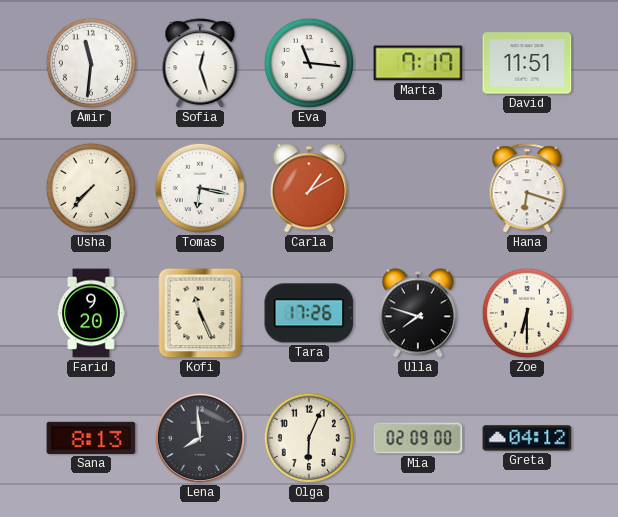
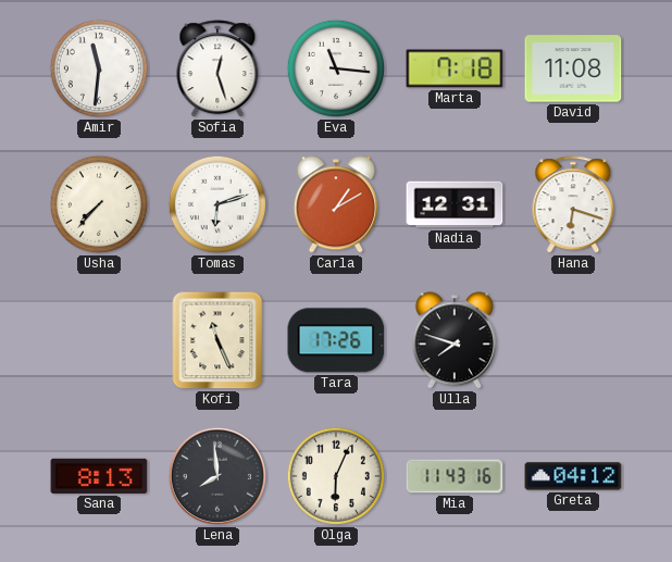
Marta: 7:17 -> 7:18
David: 11:51 -> 11:08
Tomas: 6:17 -> 6:12
Nadia: none -> 12:31
Farid: 9:20 -> none
Zoe: 6:30 -> none
Mia: 02:09 -> 11:43
